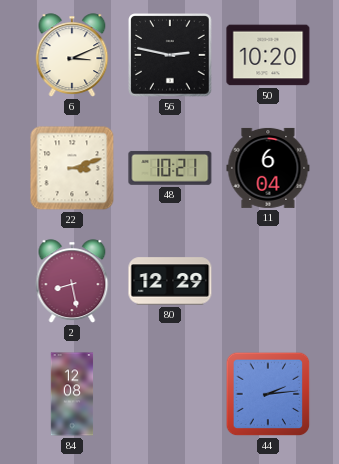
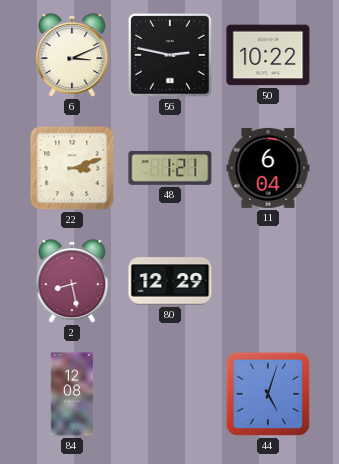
50: 10:20 -> 10:22
48: 10:21 -> 1:21
44: 2:14 -> 5:03
